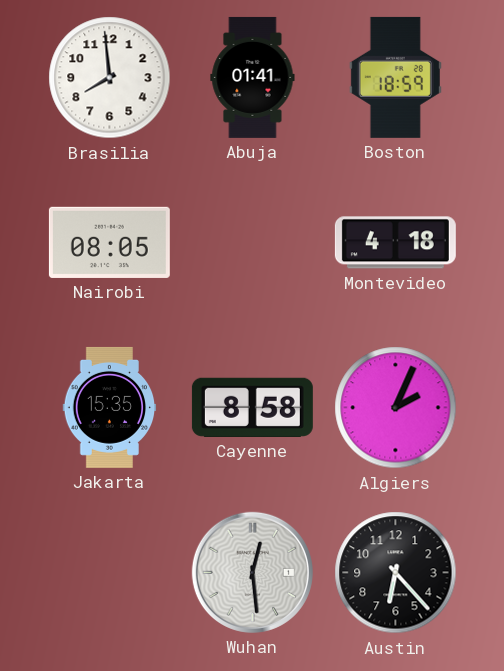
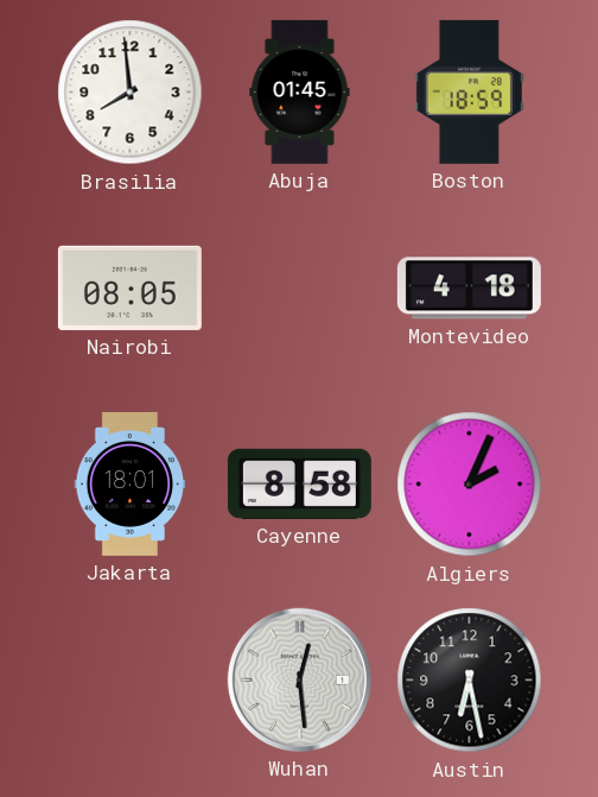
Abuja: 01:41 -> 01:45
Jakarta: 15:35 -> 18:01
Austin: 6:23 -> 6:28
